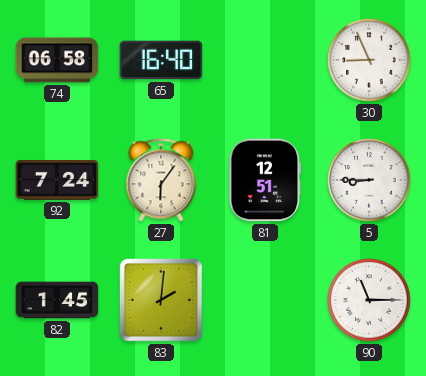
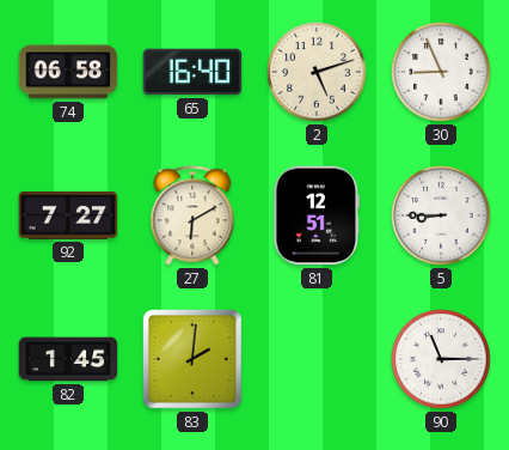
2: none -> 5:12
92: 7:24 -> 7:27
27: 6:06 -> 6:10
